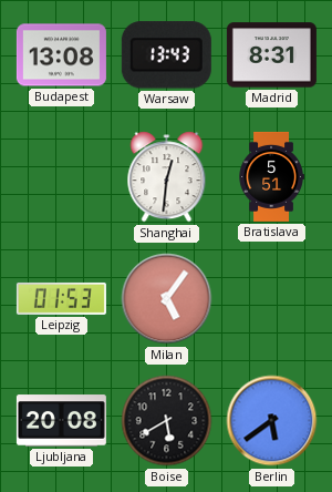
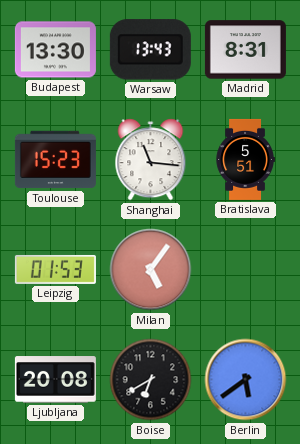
Budapest: 13:08 -> 13:30
Toulouse: none -> 15:23
Shanghai: 12:31 -> 11:16
Boise: 5:40 -> 6:40
